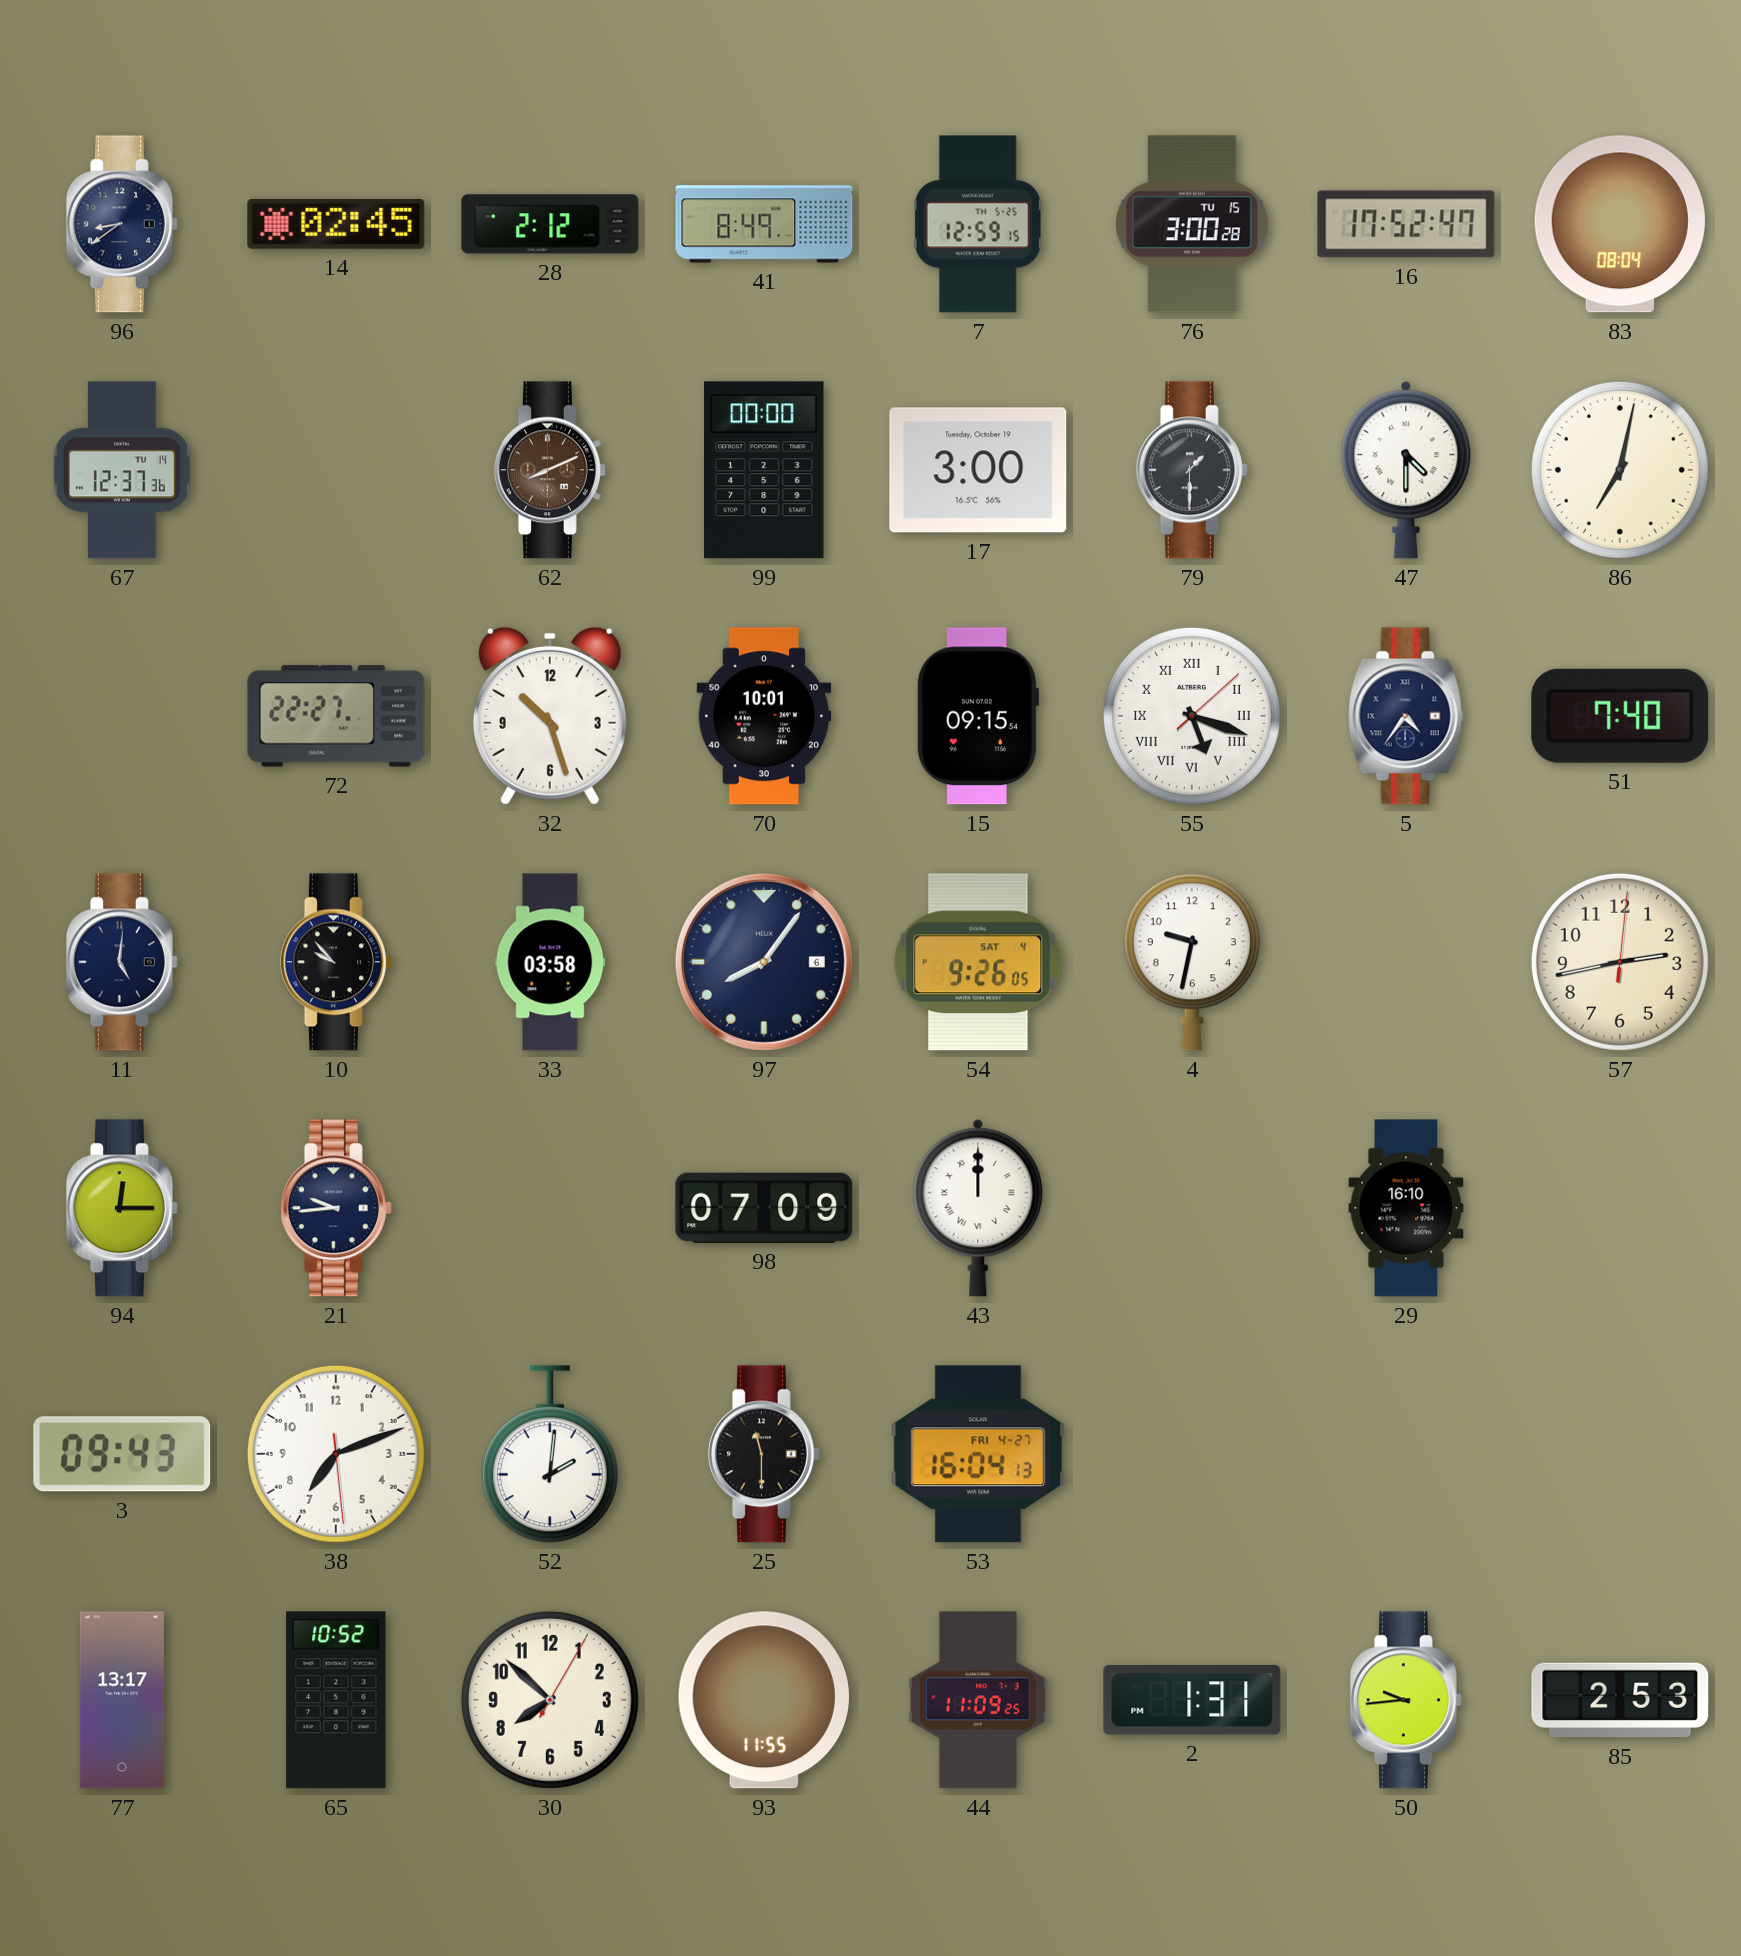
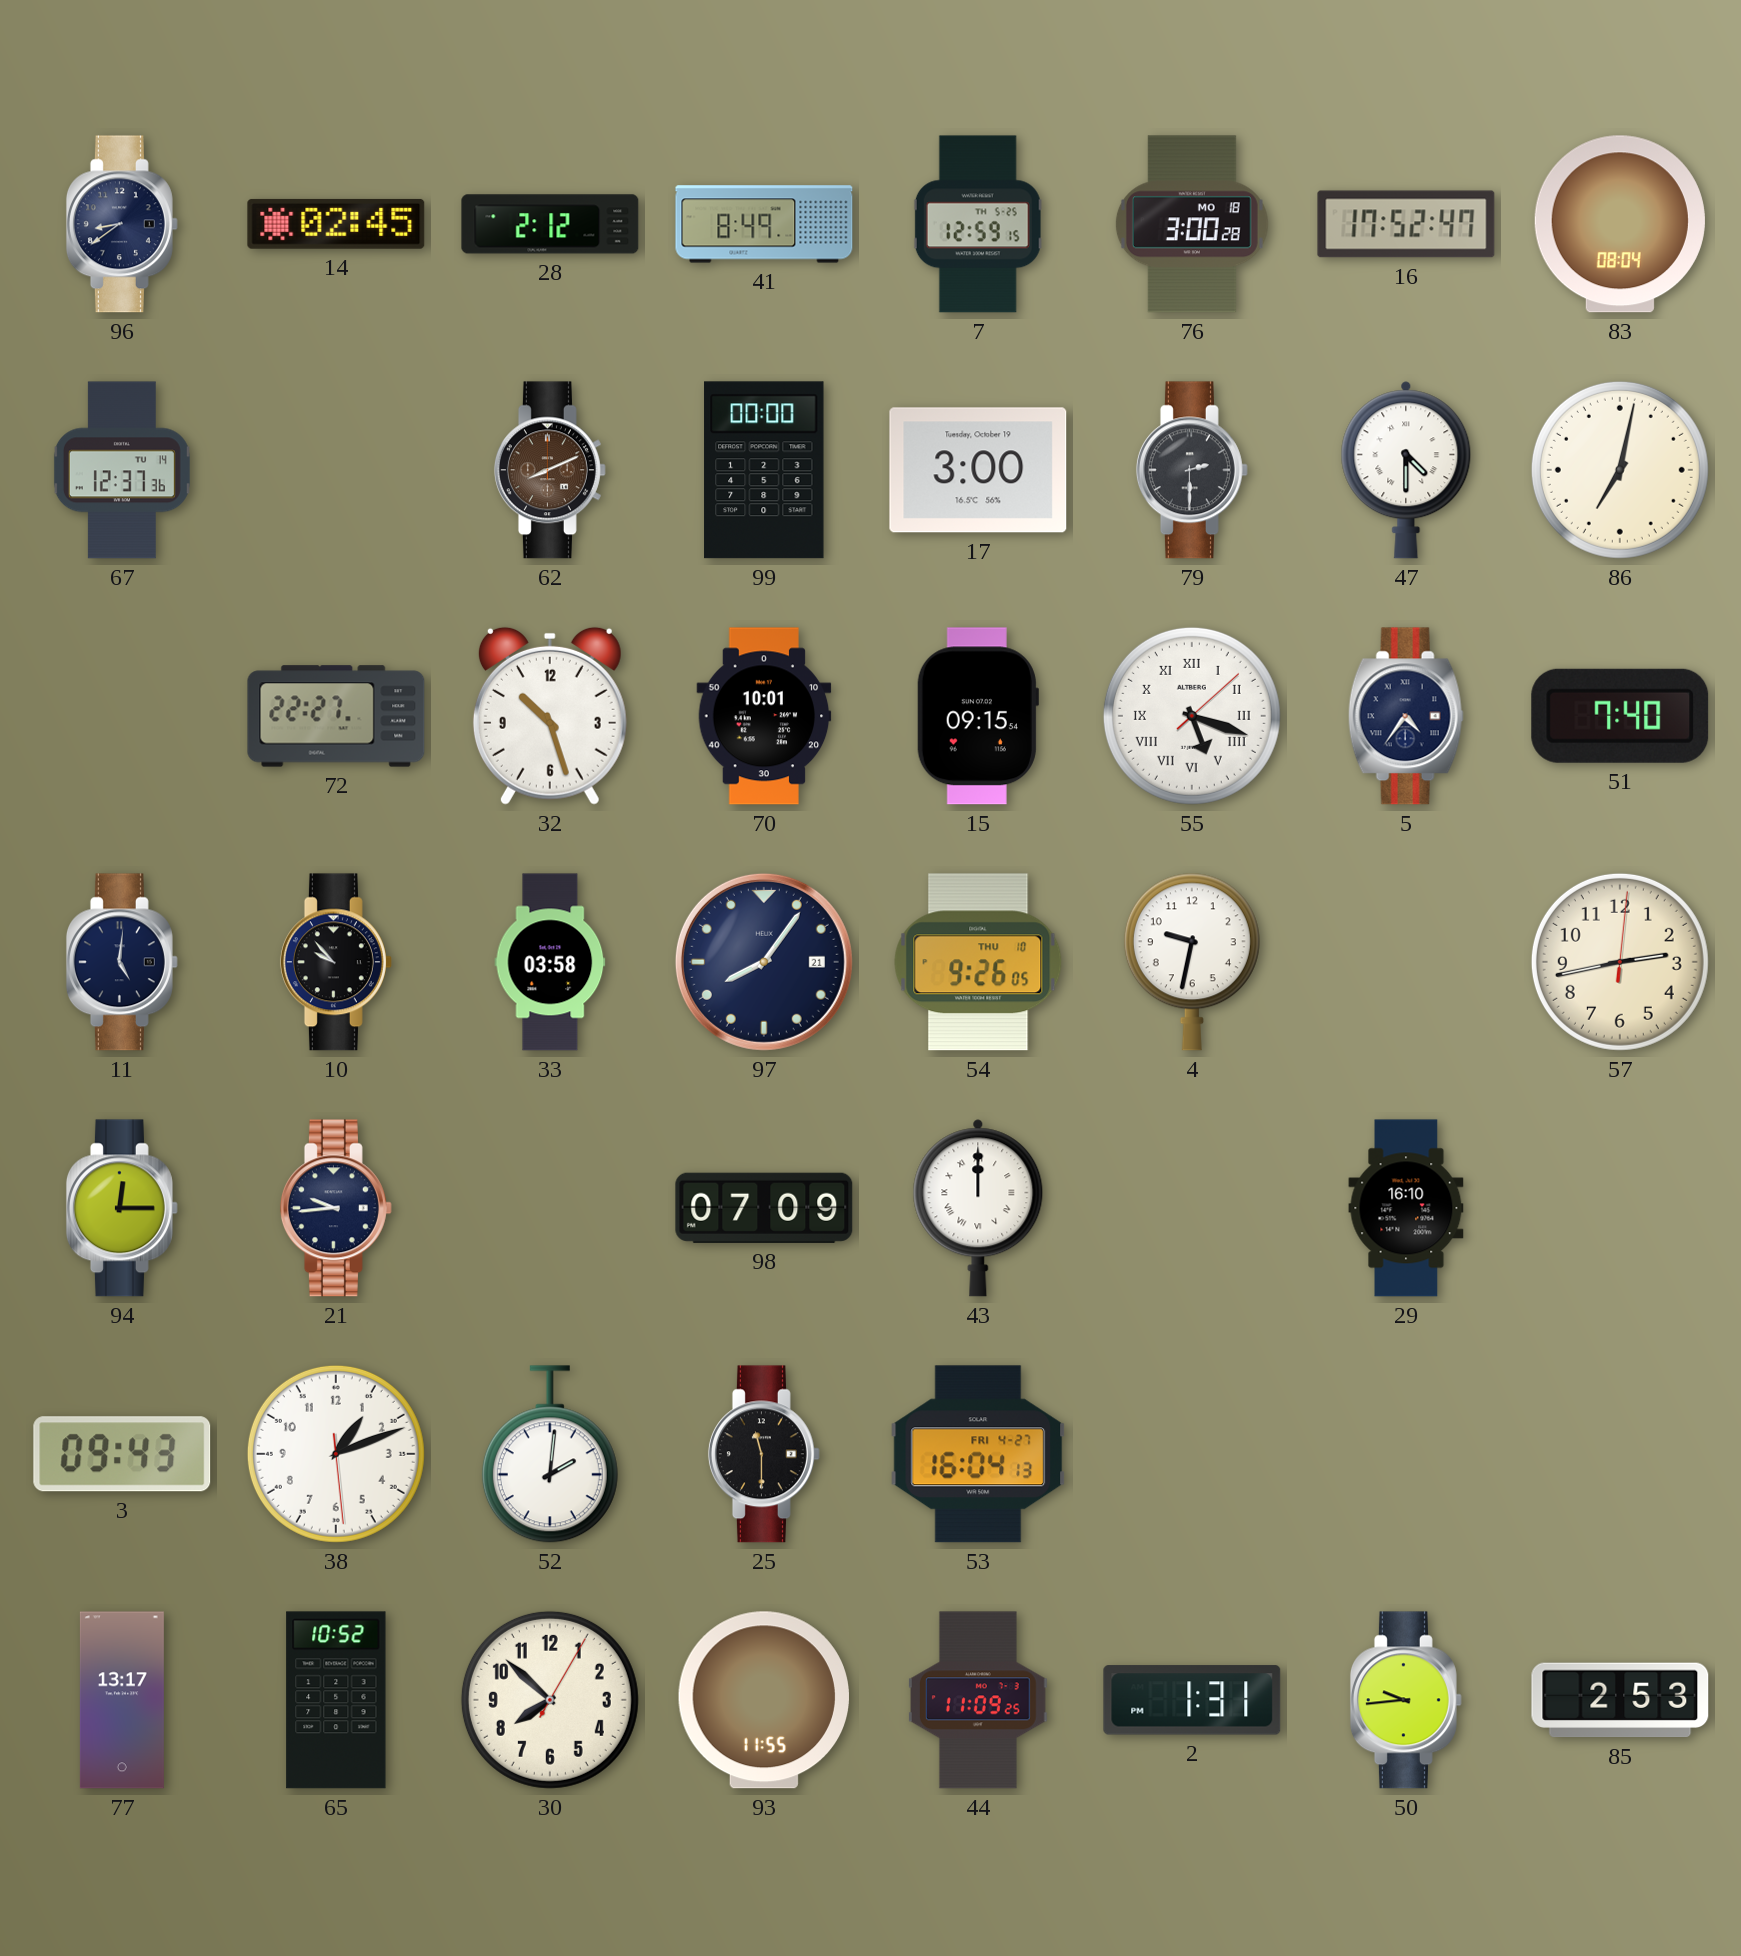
76 date: TU 15 -> MO 18
79: 1:30 -> 2:30
97 date: 6 -> 21
54 date: SAT 4 -> THU 10
38: 7:11 -> 1:11
